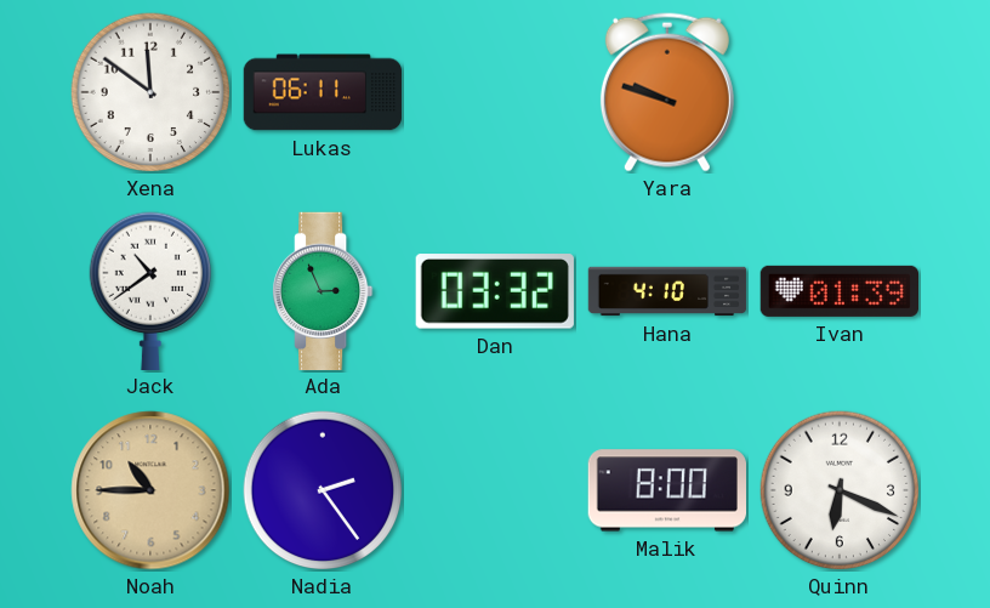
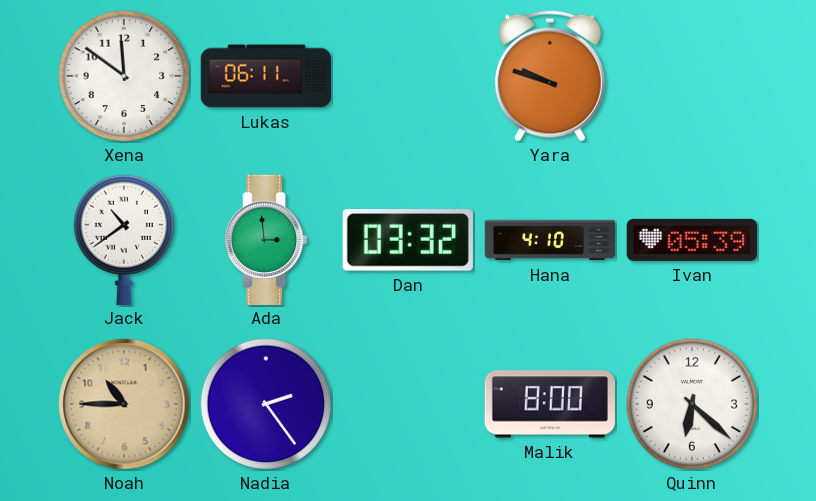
Ada: 2:56 -> 2:59
Ivan: 01:39 -> 05:39
Quinn: 6:19 -> 6:22
